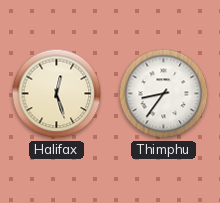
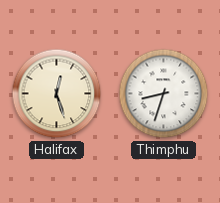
Thimphu: 8:36 -> 8:33
